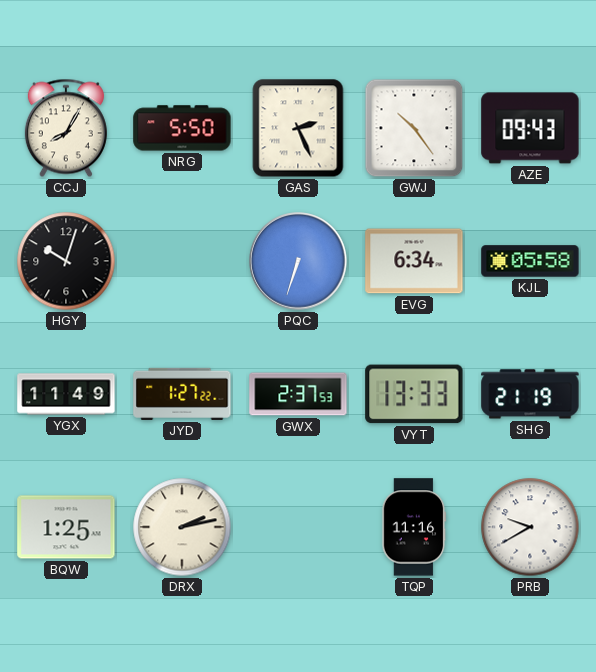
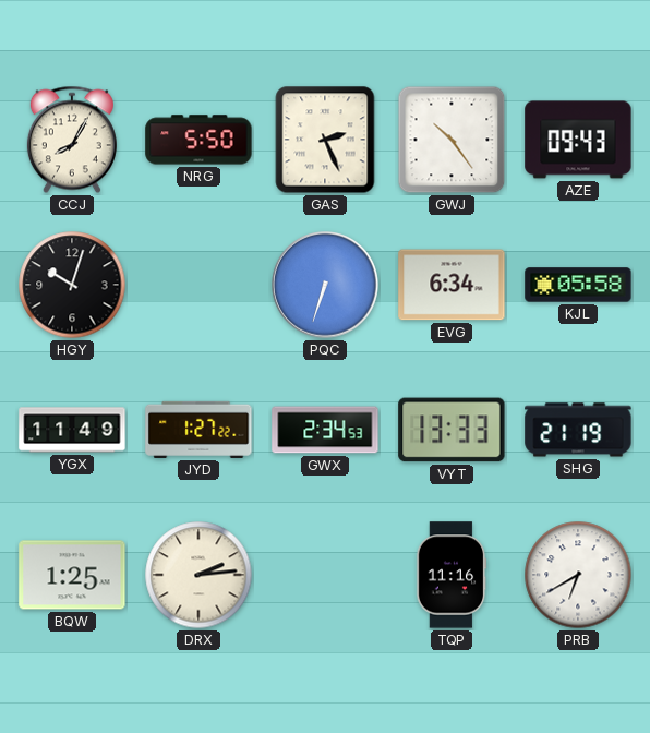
GWX: 2:37 -> 2:34
DRX: 2:13 -> 2:14
PRB: 9:40 -> 6:40
